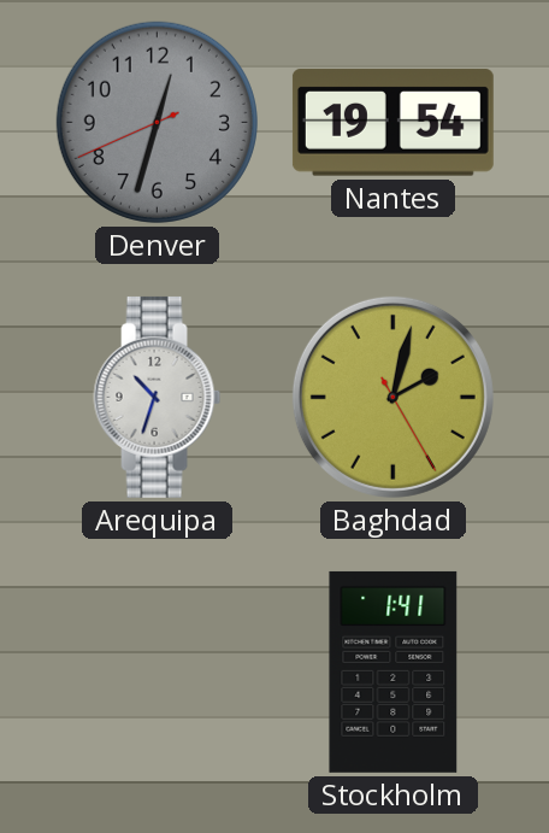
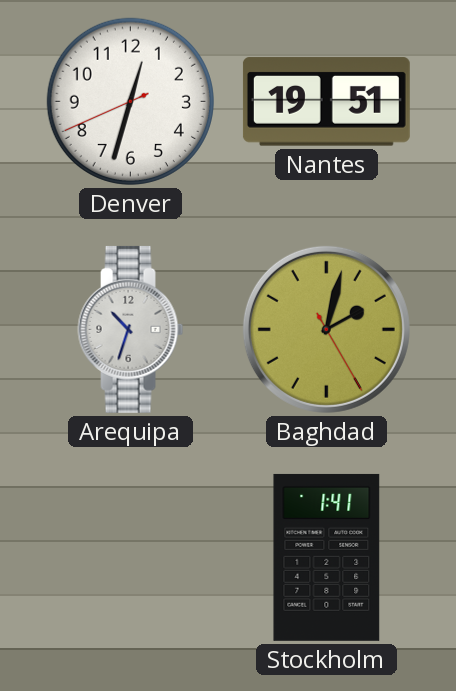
Denver dial: grey -> white
Nantes: 19:54 -> 19:51
